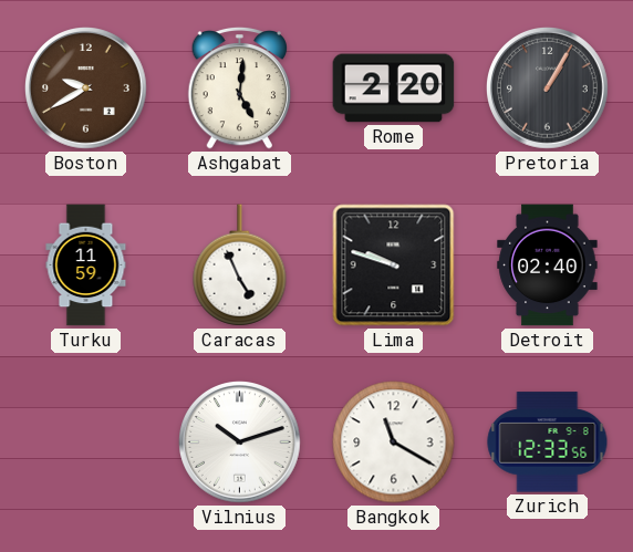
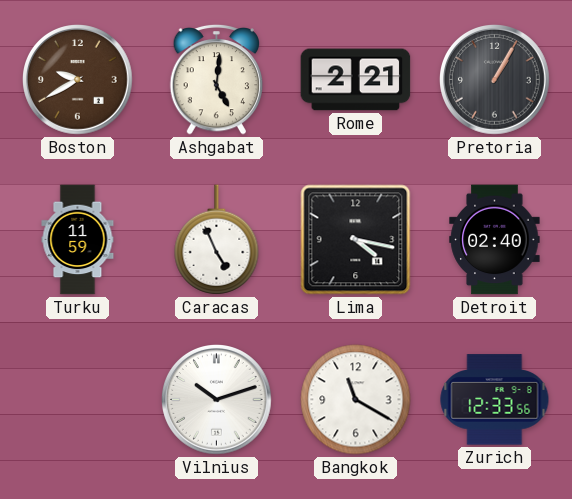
Rome: 2:20 -> 2:21
Lima: 9:48 -> 4:17
